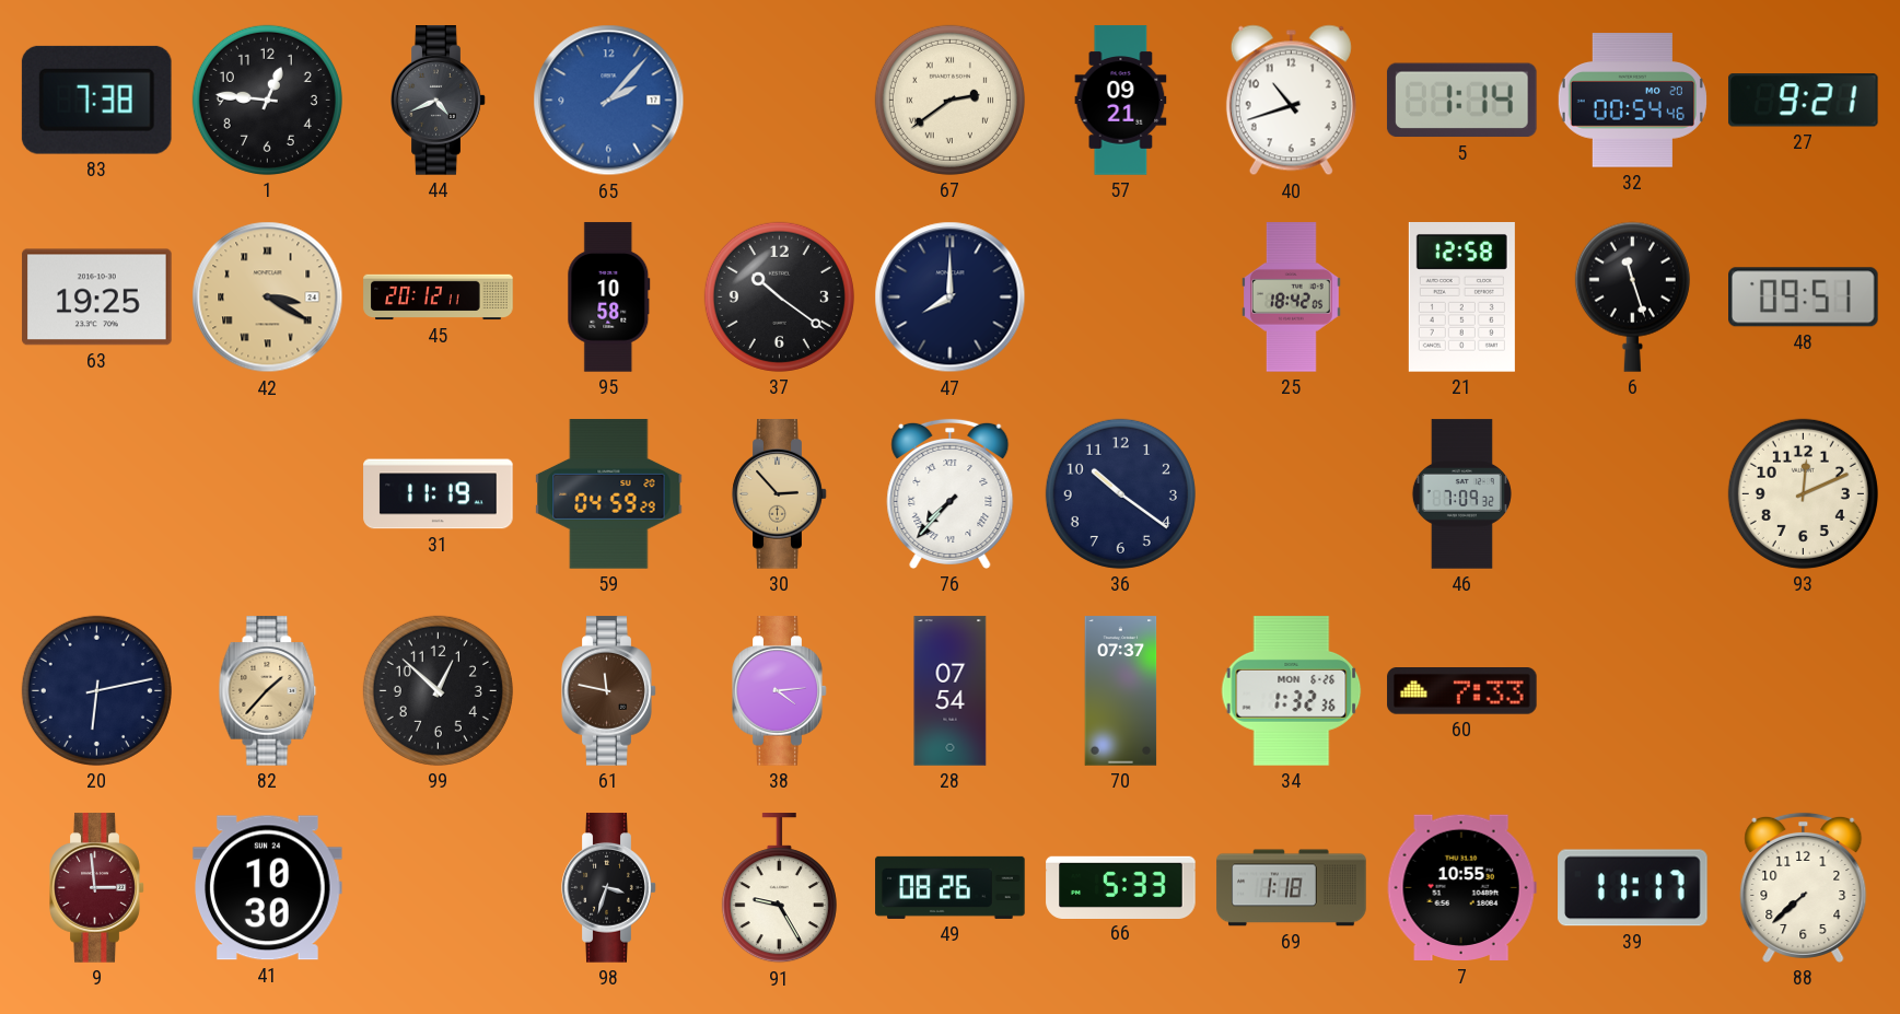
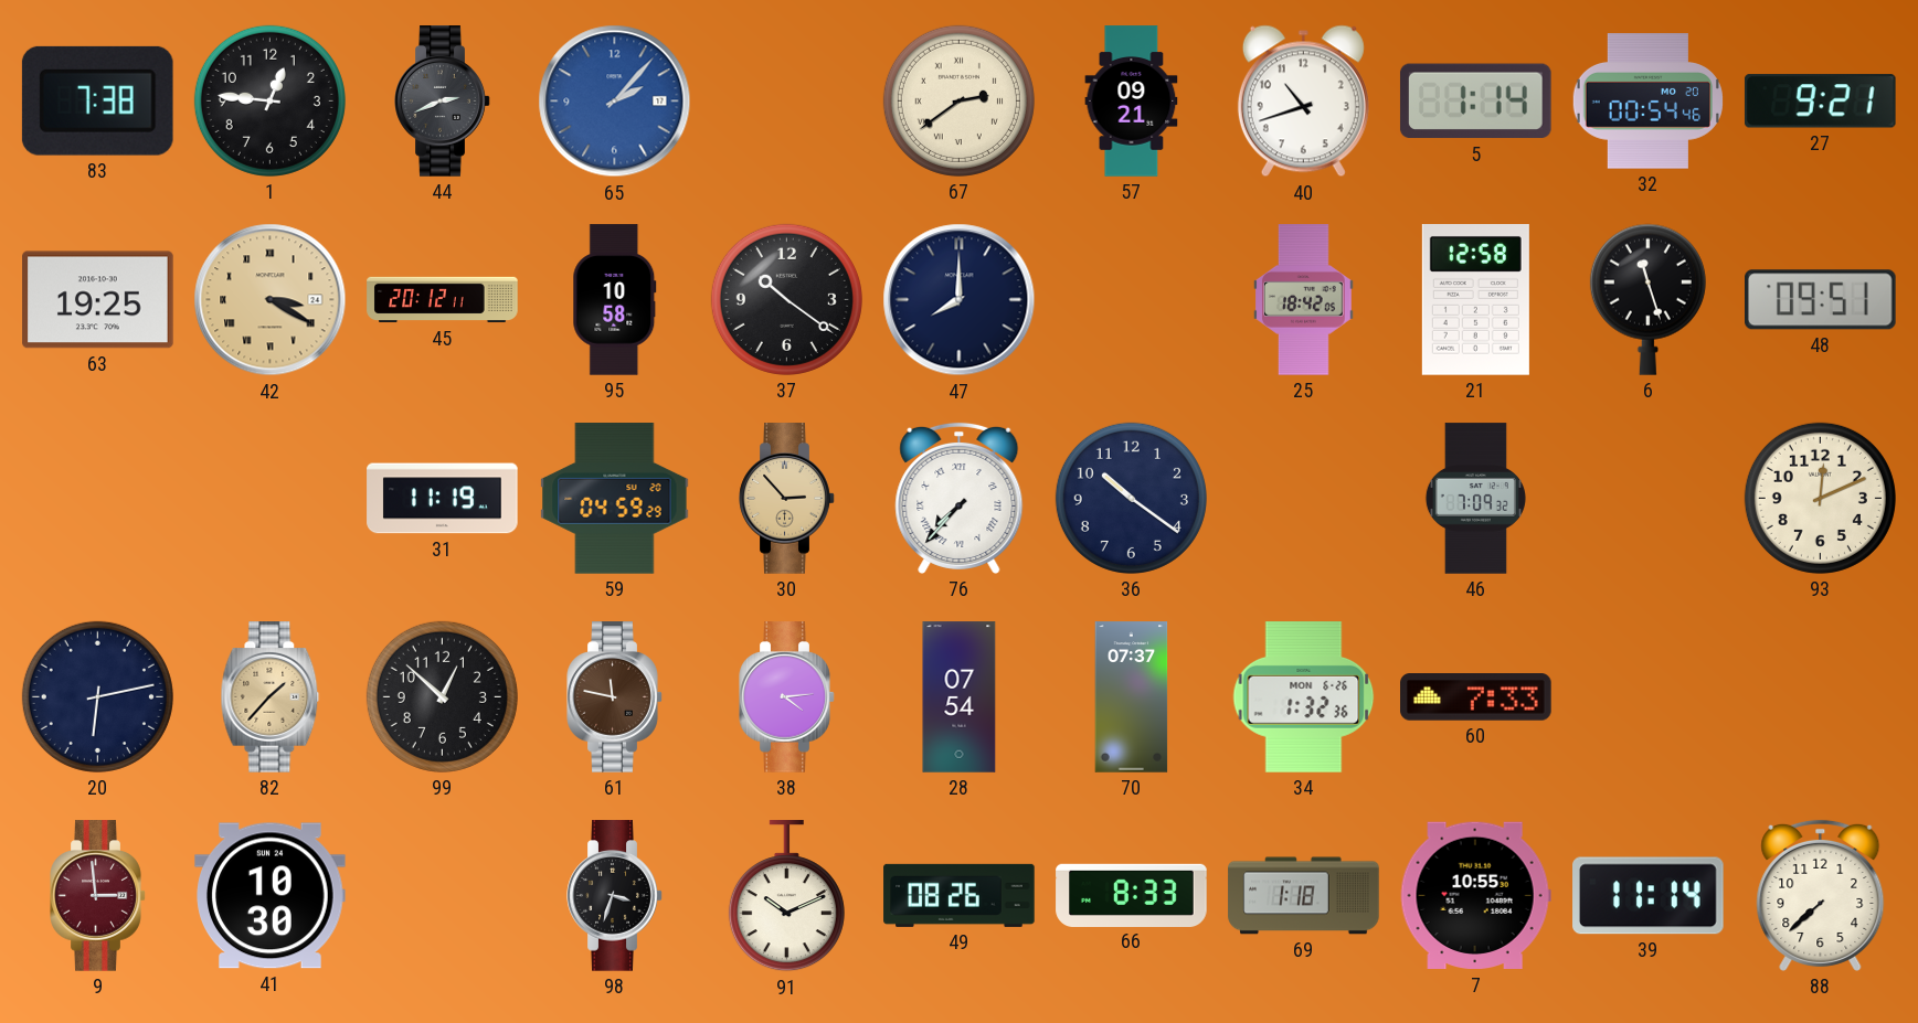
44: 4:41 -> 2:41
91: 9:25 -> 10:11
66: 5:33 -> 8:33
39: 11:17 -> 11:14
